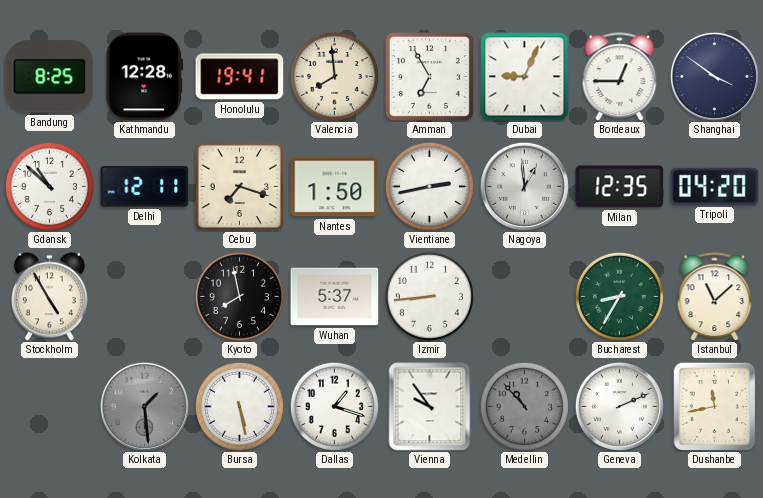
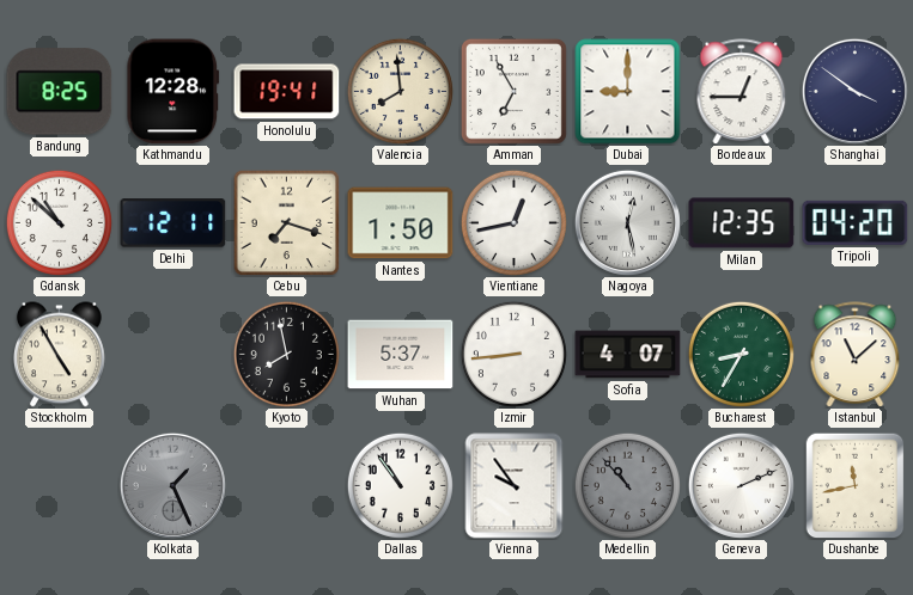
Dubai: 9:04 -> 9:00
Vientiane: 2:43 -> 12:43
Nagoya: 12:59 -> 12:28
Sofia: none -> 4:07
Kolkata: 1:29 -> 1:26
Bursa: 5:28 -> none
Dallas: 1:18 -> 10:54
